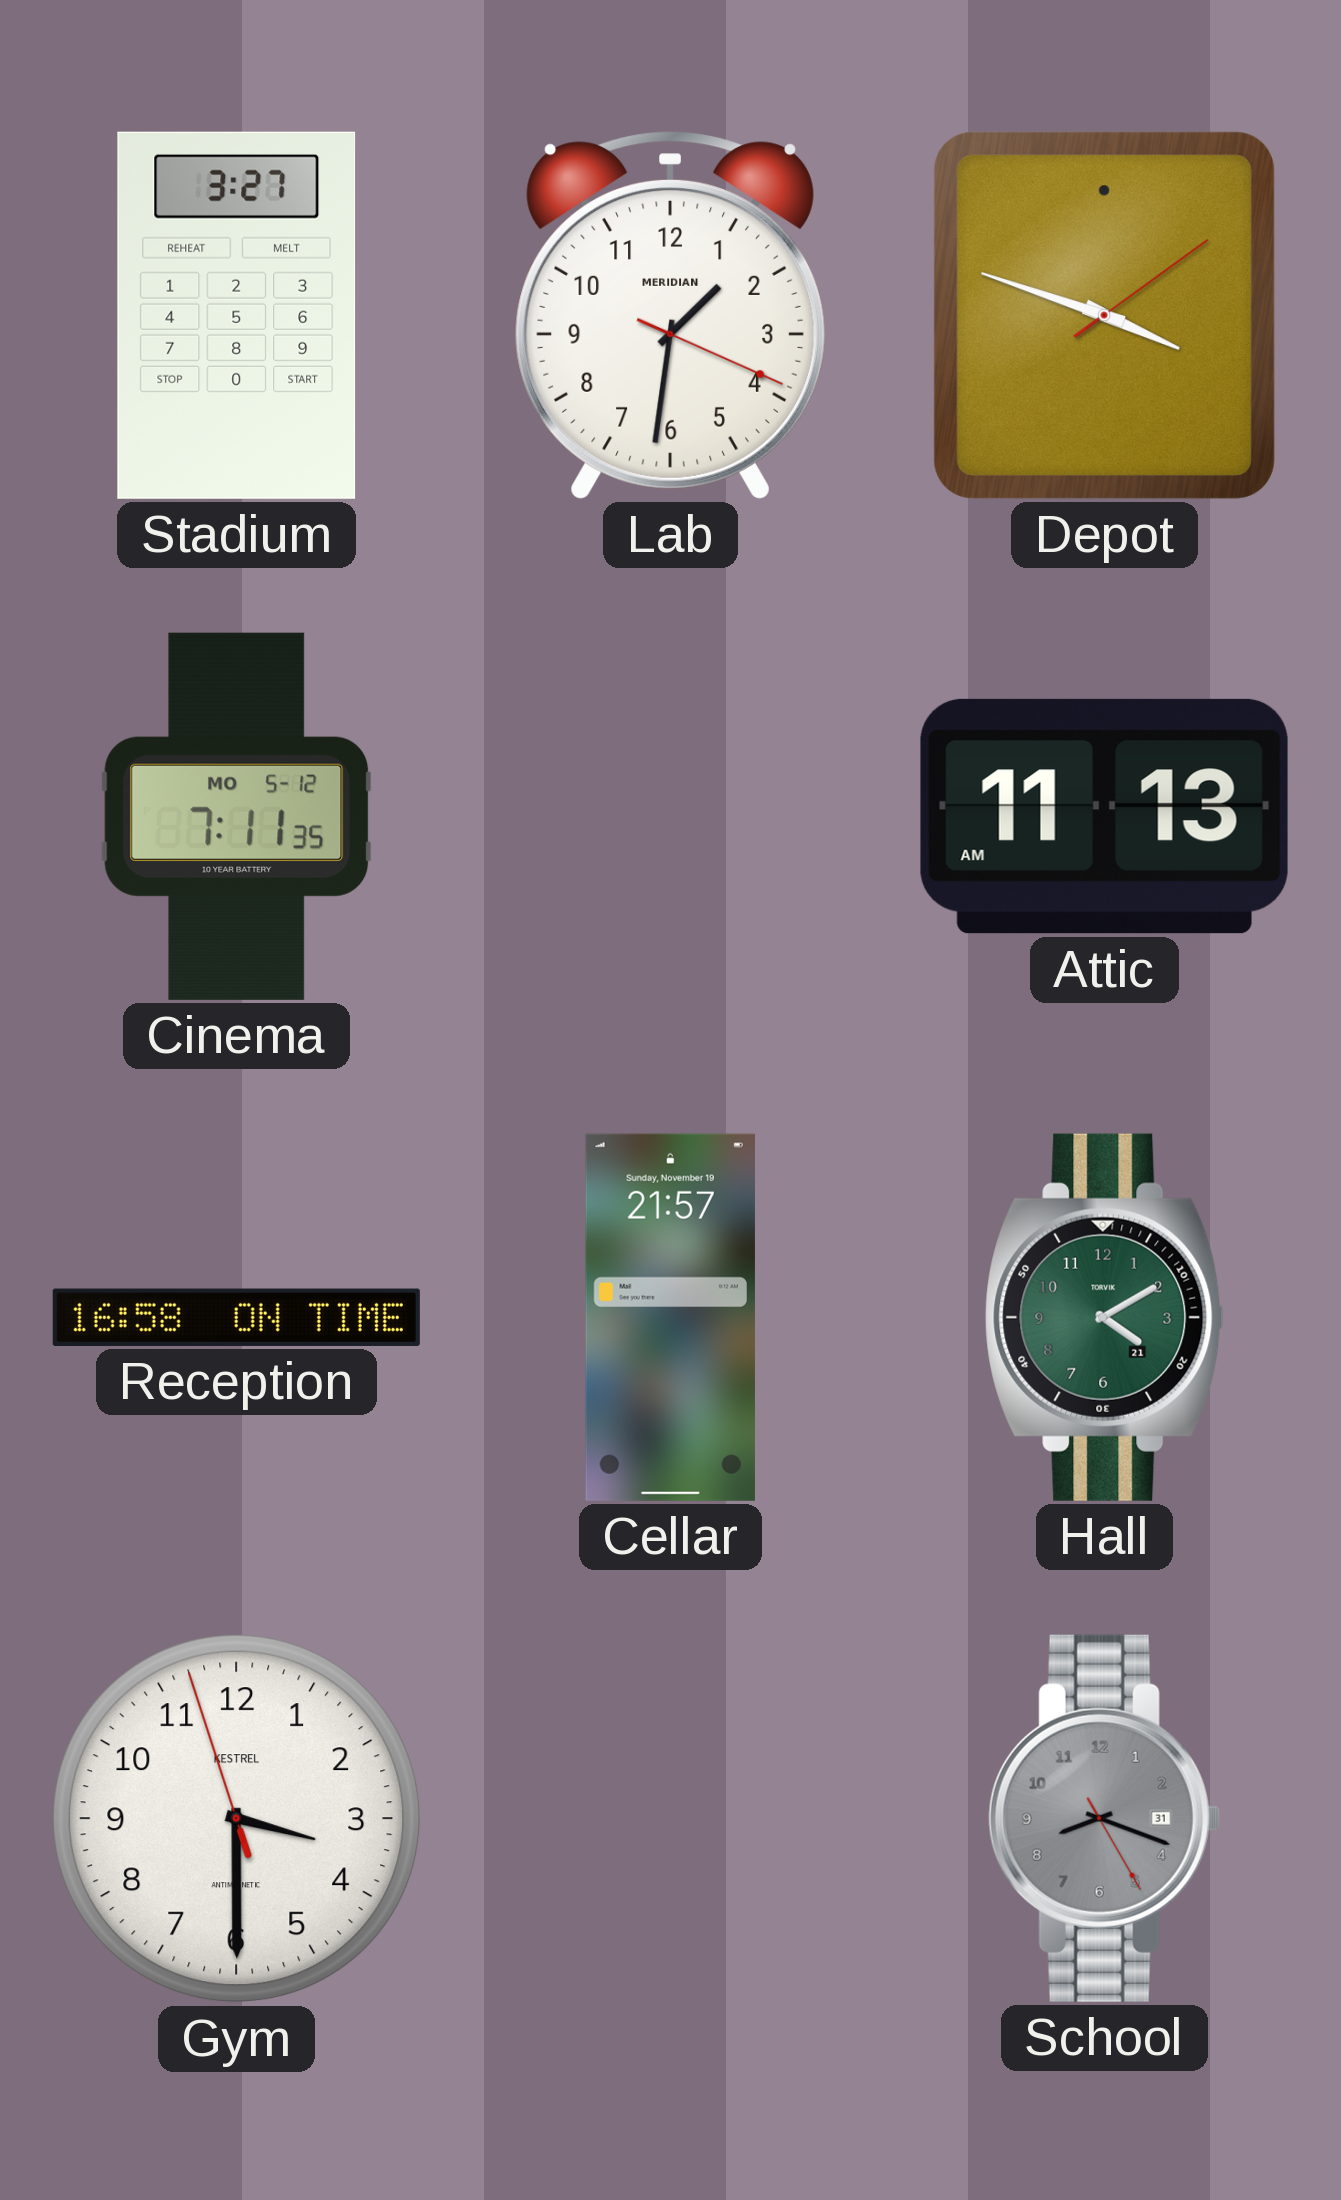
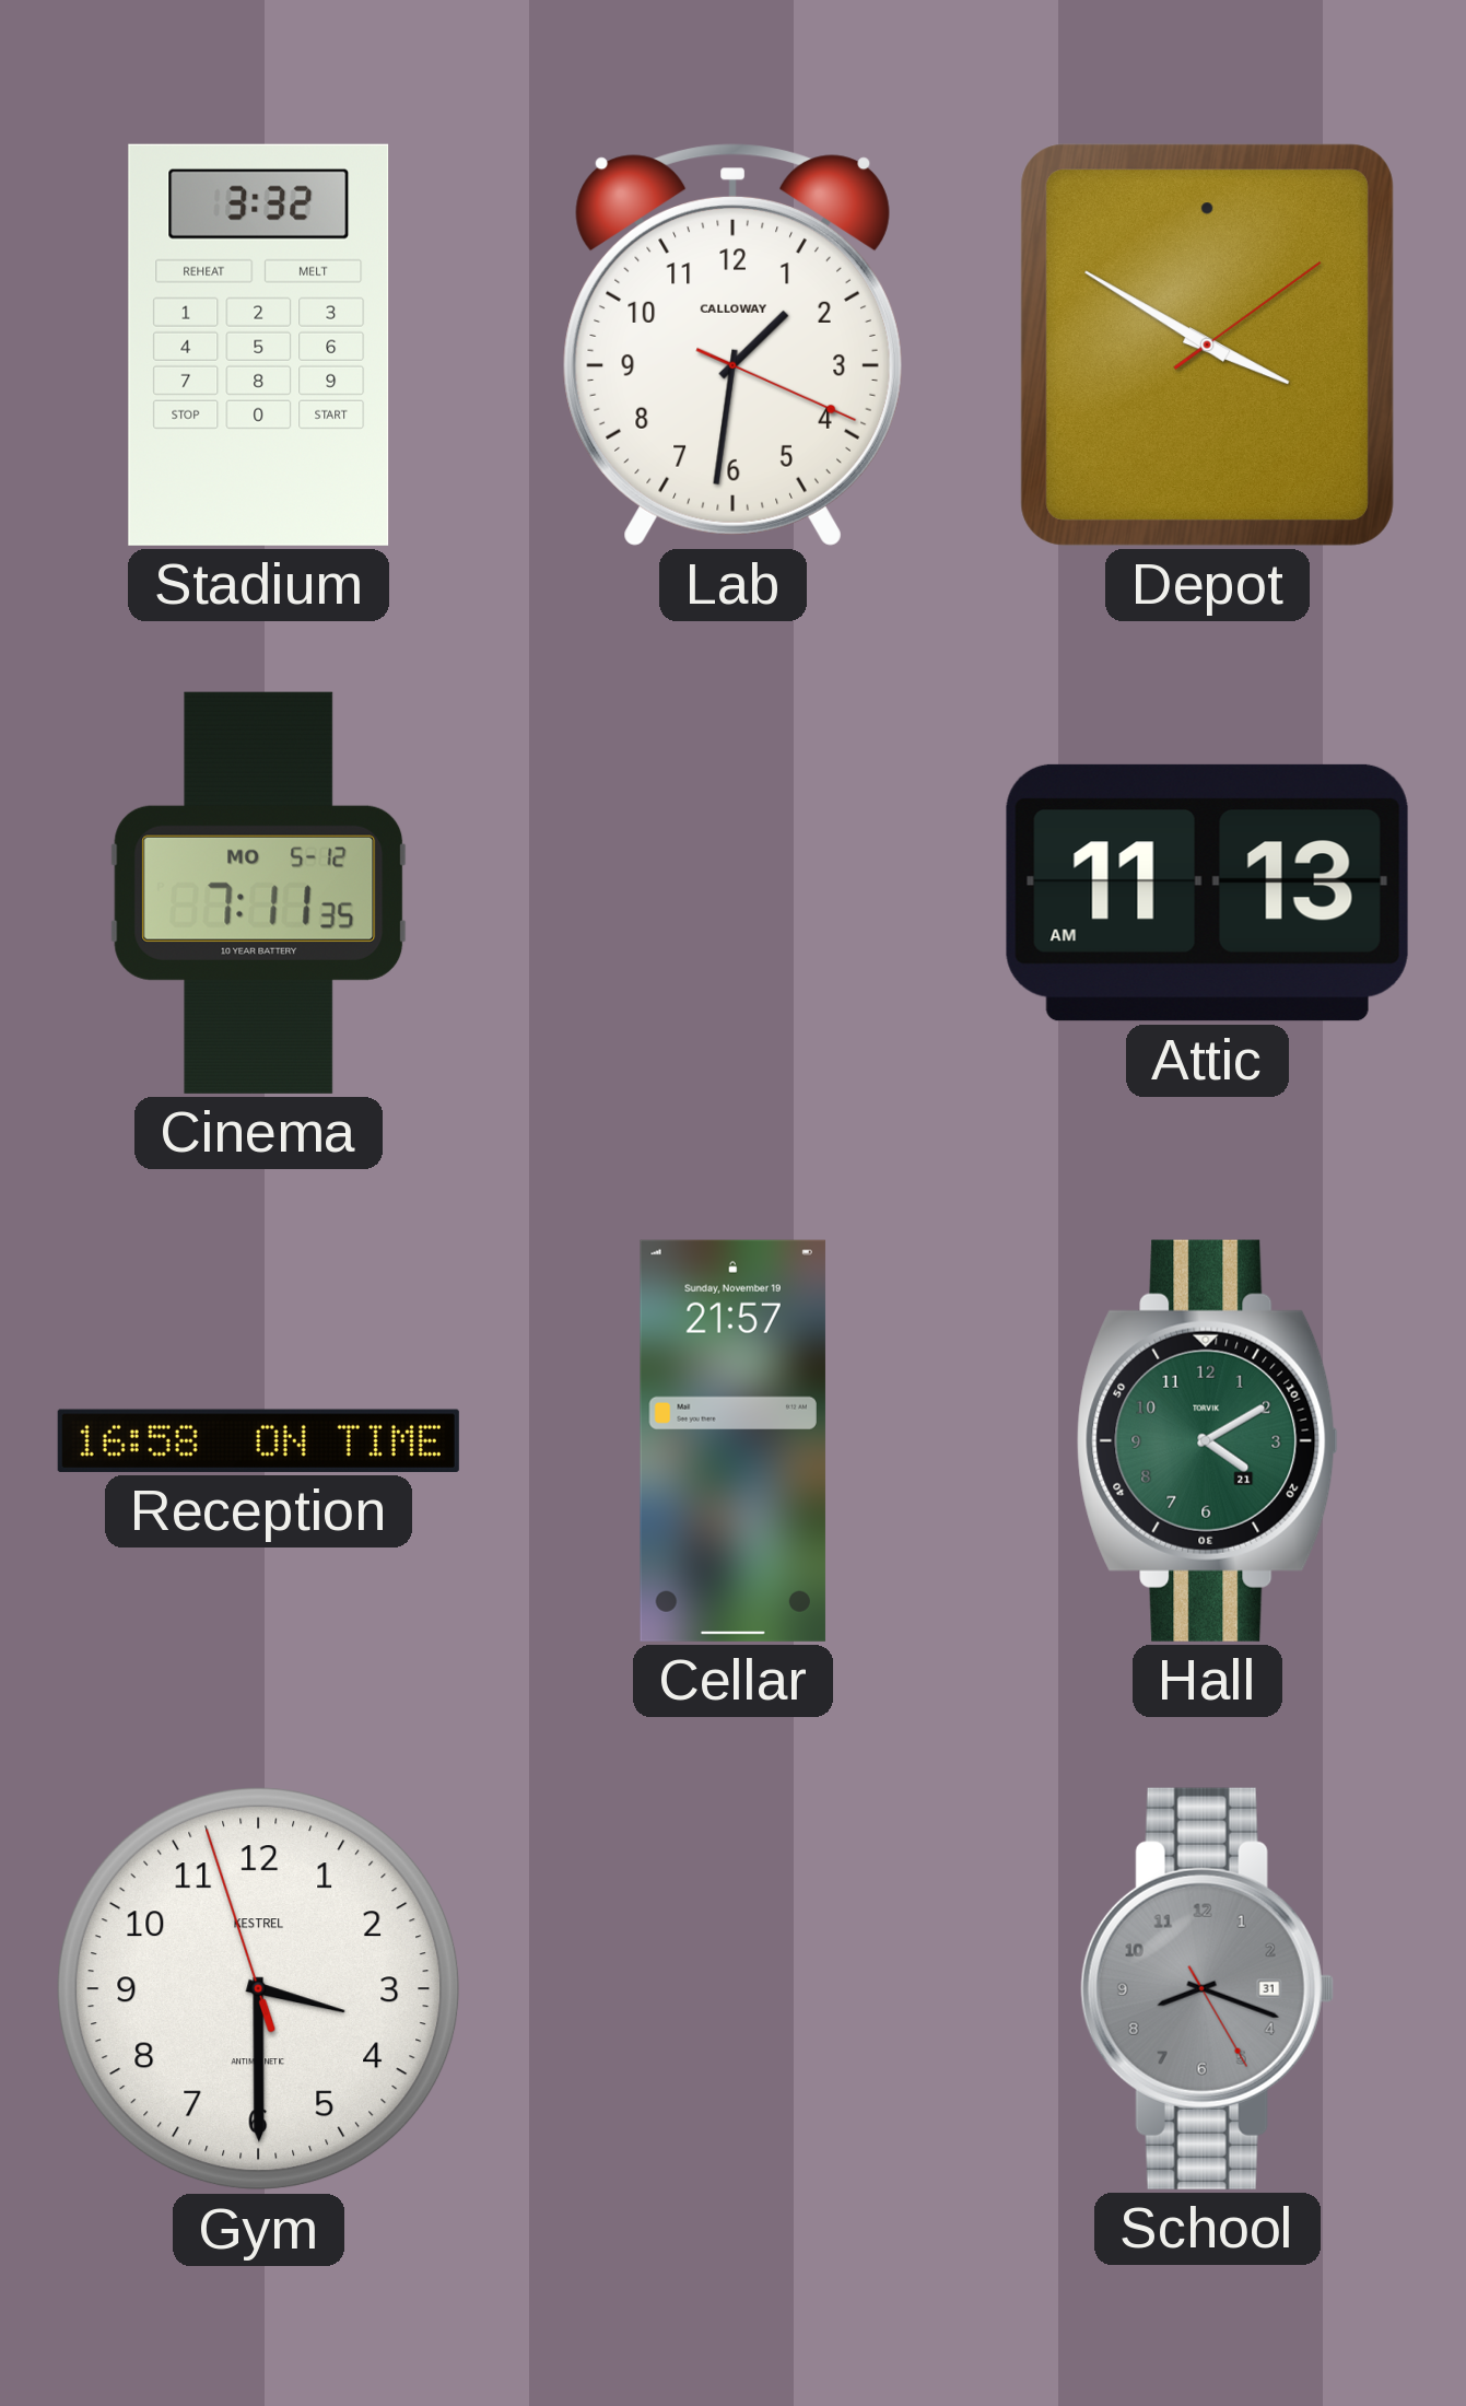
Stadium: 3:27 -> 3:32
Lab brand: MERIDIAN -> CALLOWAY
Depot: 3:48 -> 3:50
